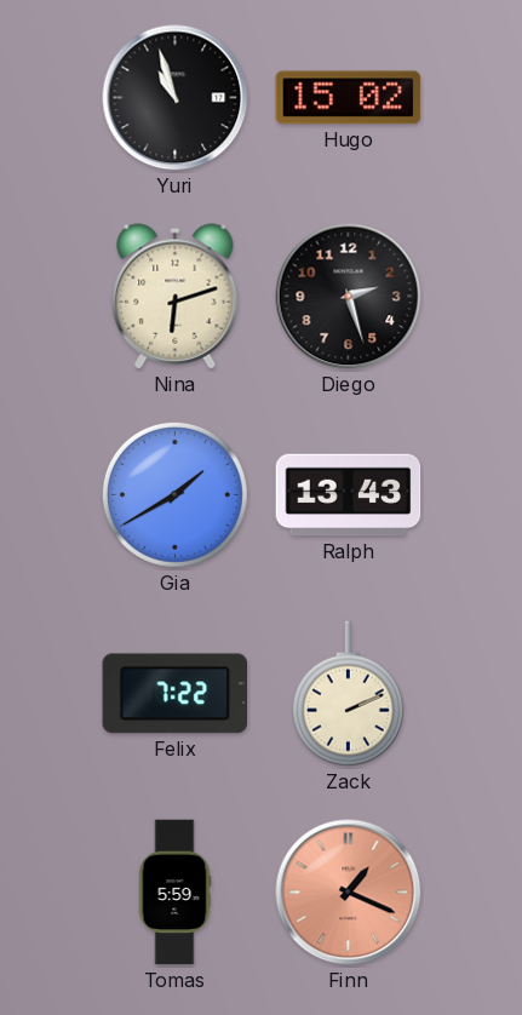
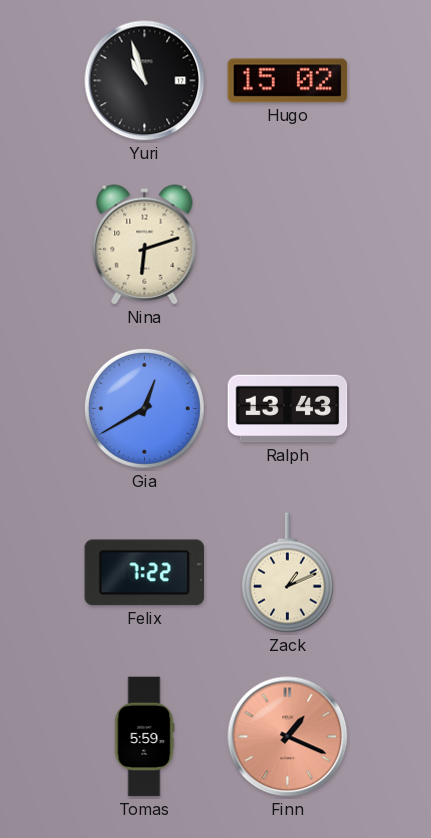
Diego: 2:27 -> none
Gia: 1:40 -> 12:40
Zack: 2:11 -> 1:11
